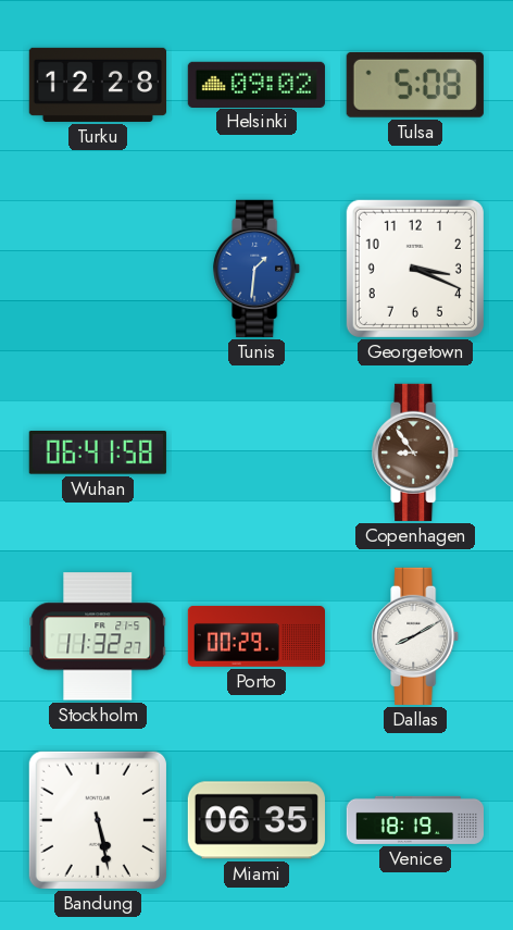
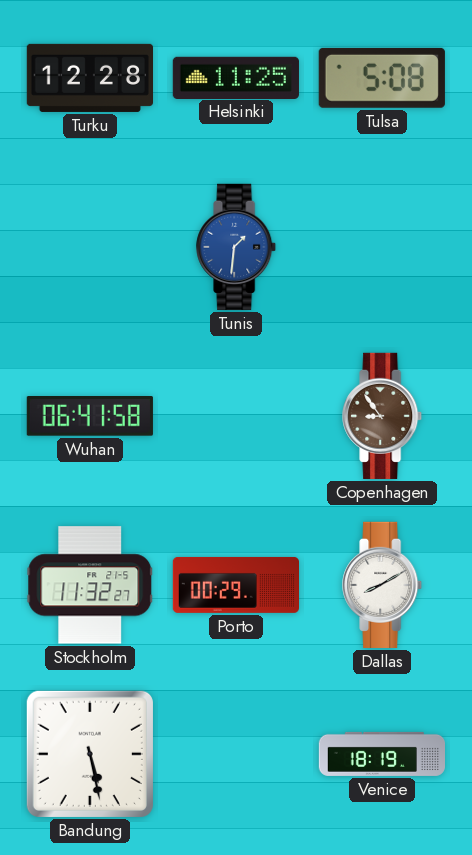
Helsinki: 09:02 -> 11:25
Georgetown: 3:19 -> none
Miami: 06:35 -> none
